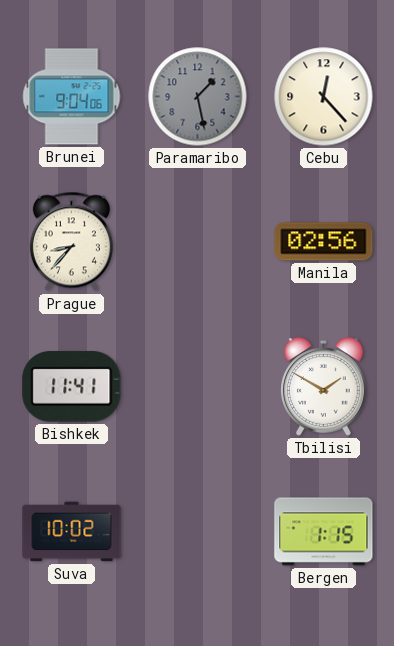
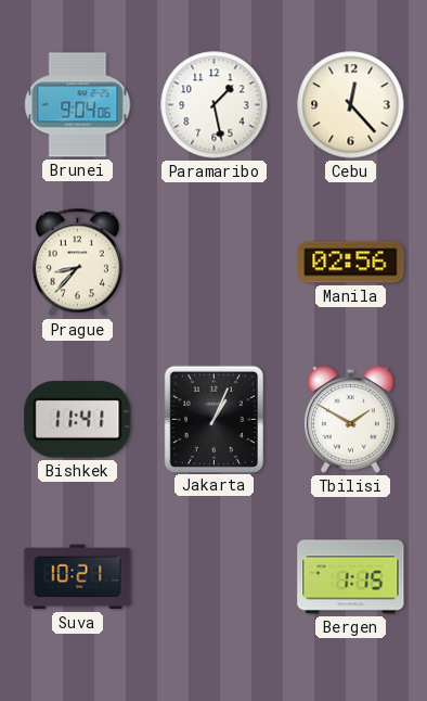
Paramaribo dial: grey -> white
Jakarta: none -> 1:04
Suva: 10:02 -> 10:21
